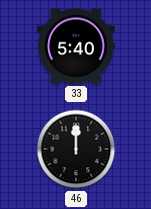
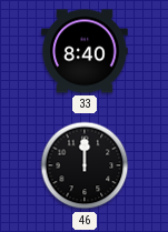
33: 5:40 -> 8:40
